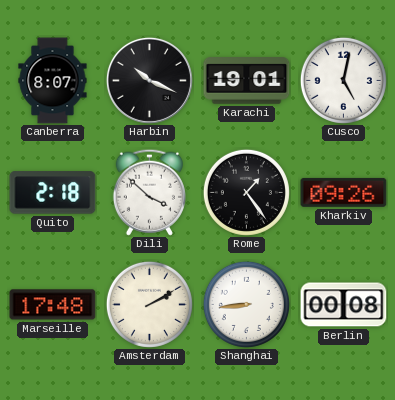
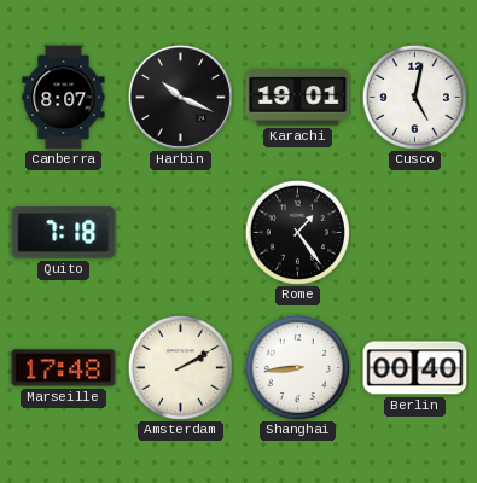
Quito: 2:18 -> 7:18
Dili: 3:52 -> none
Kharkiv: 09:26 -> none
Berlin: 00:08 -> 00:40
